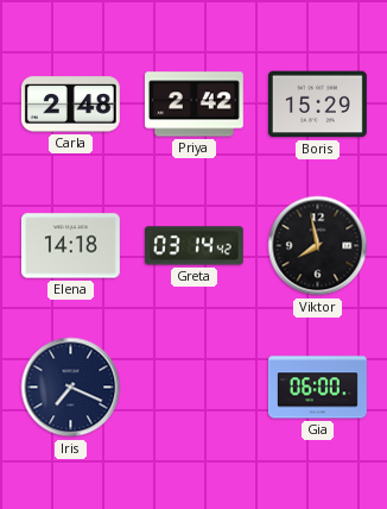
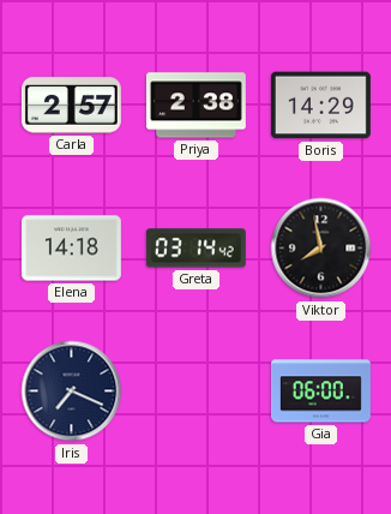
Carla: 2:48 -> 2:57
Priya: 2:42 -> 2:38
Boris: 15:29 -> 14:29
